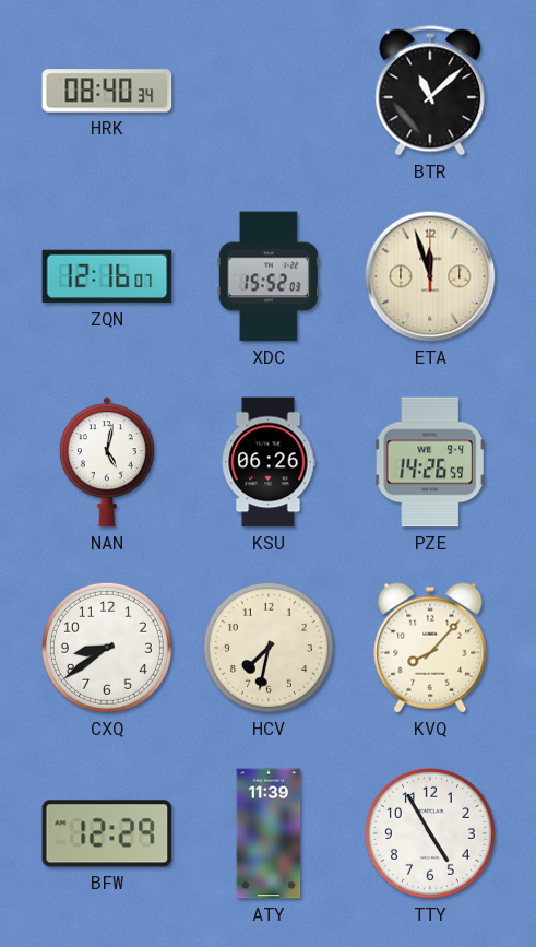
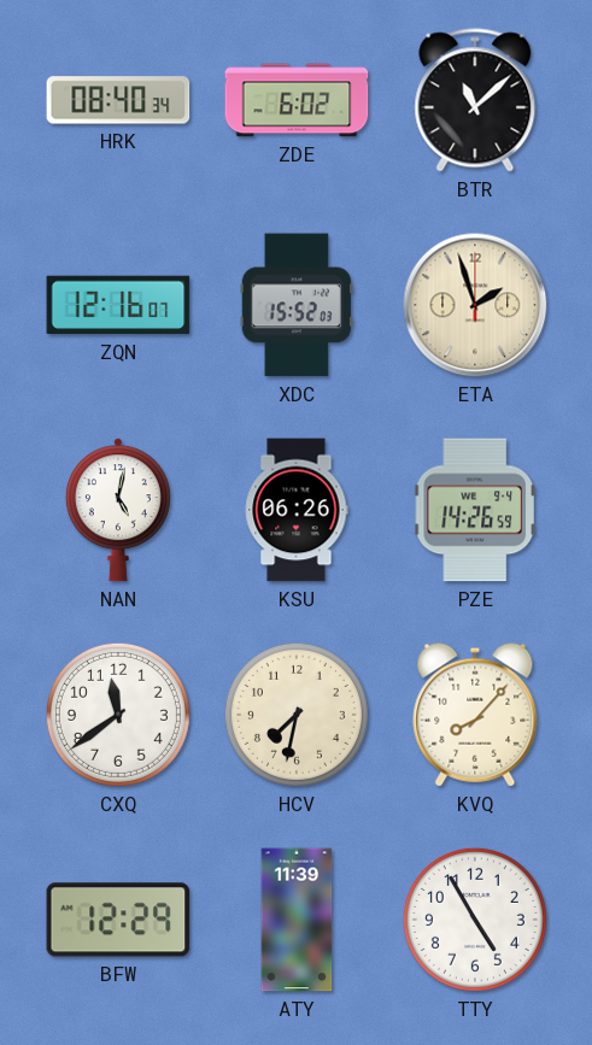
ZDE: none -> 6:02
ETA: 11:57 -> 1:57
CXQ: 8:39 -> 11:39
